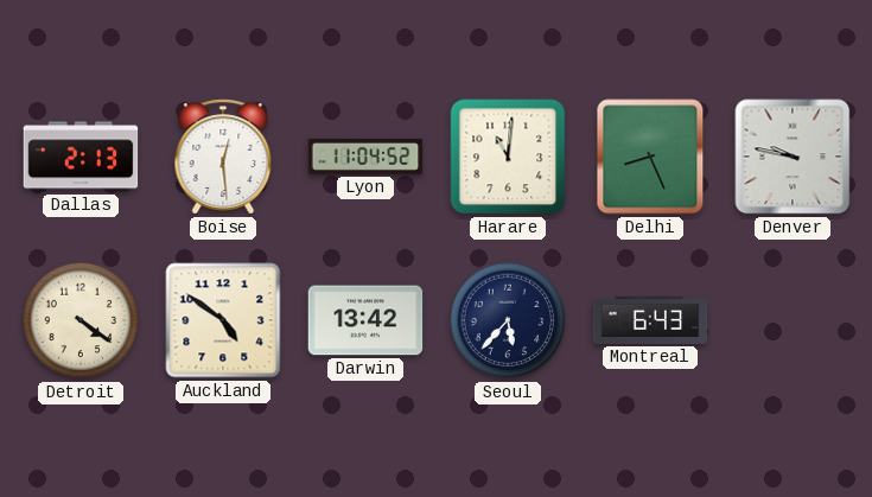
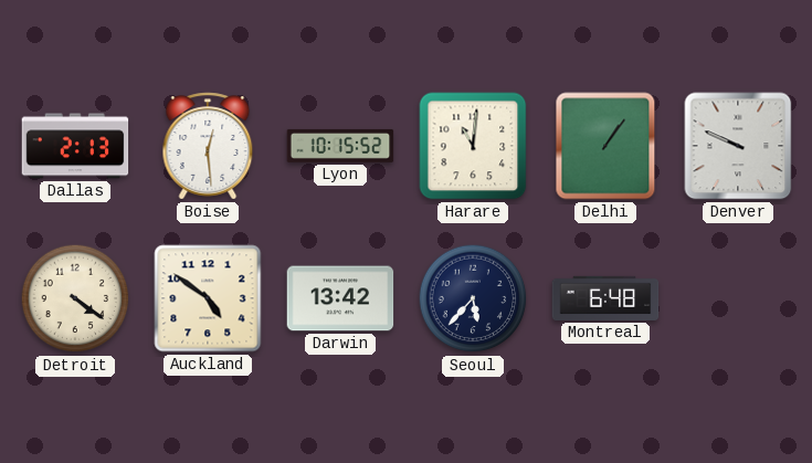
Lyon: 11:04 -> 10:15
Delhi: 8:26 -> 1:06
Denver: 9:47 -> 9:49
Montreal: 6:43 -> 6:48
